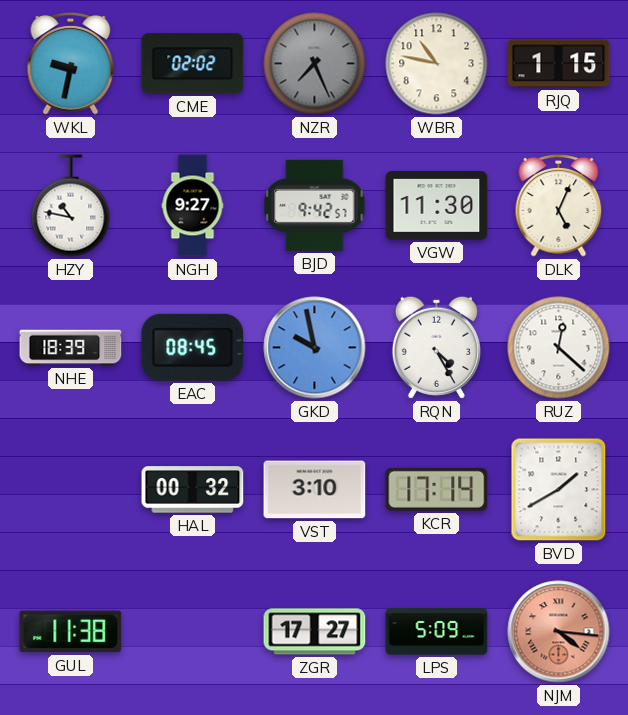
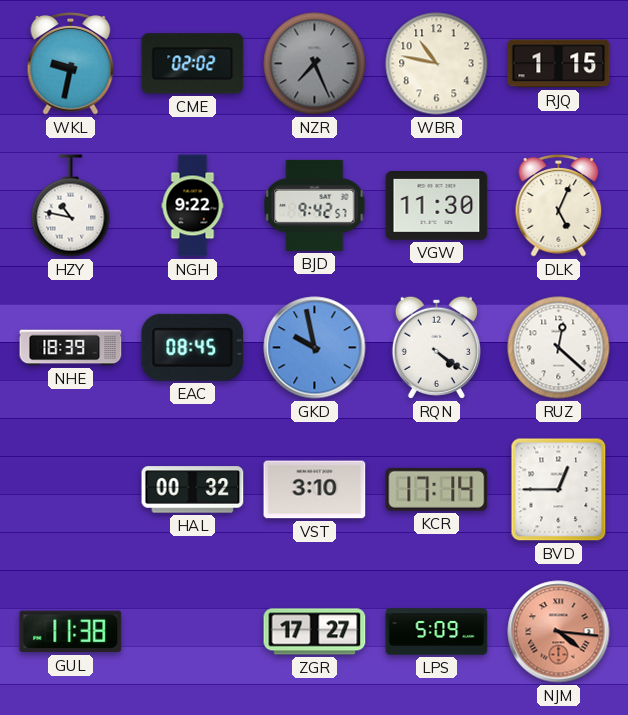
NGH: 9:27 -> 9:22
RQN: 4:25 -> 4:21
BVD: 1:40 -> 12:45
